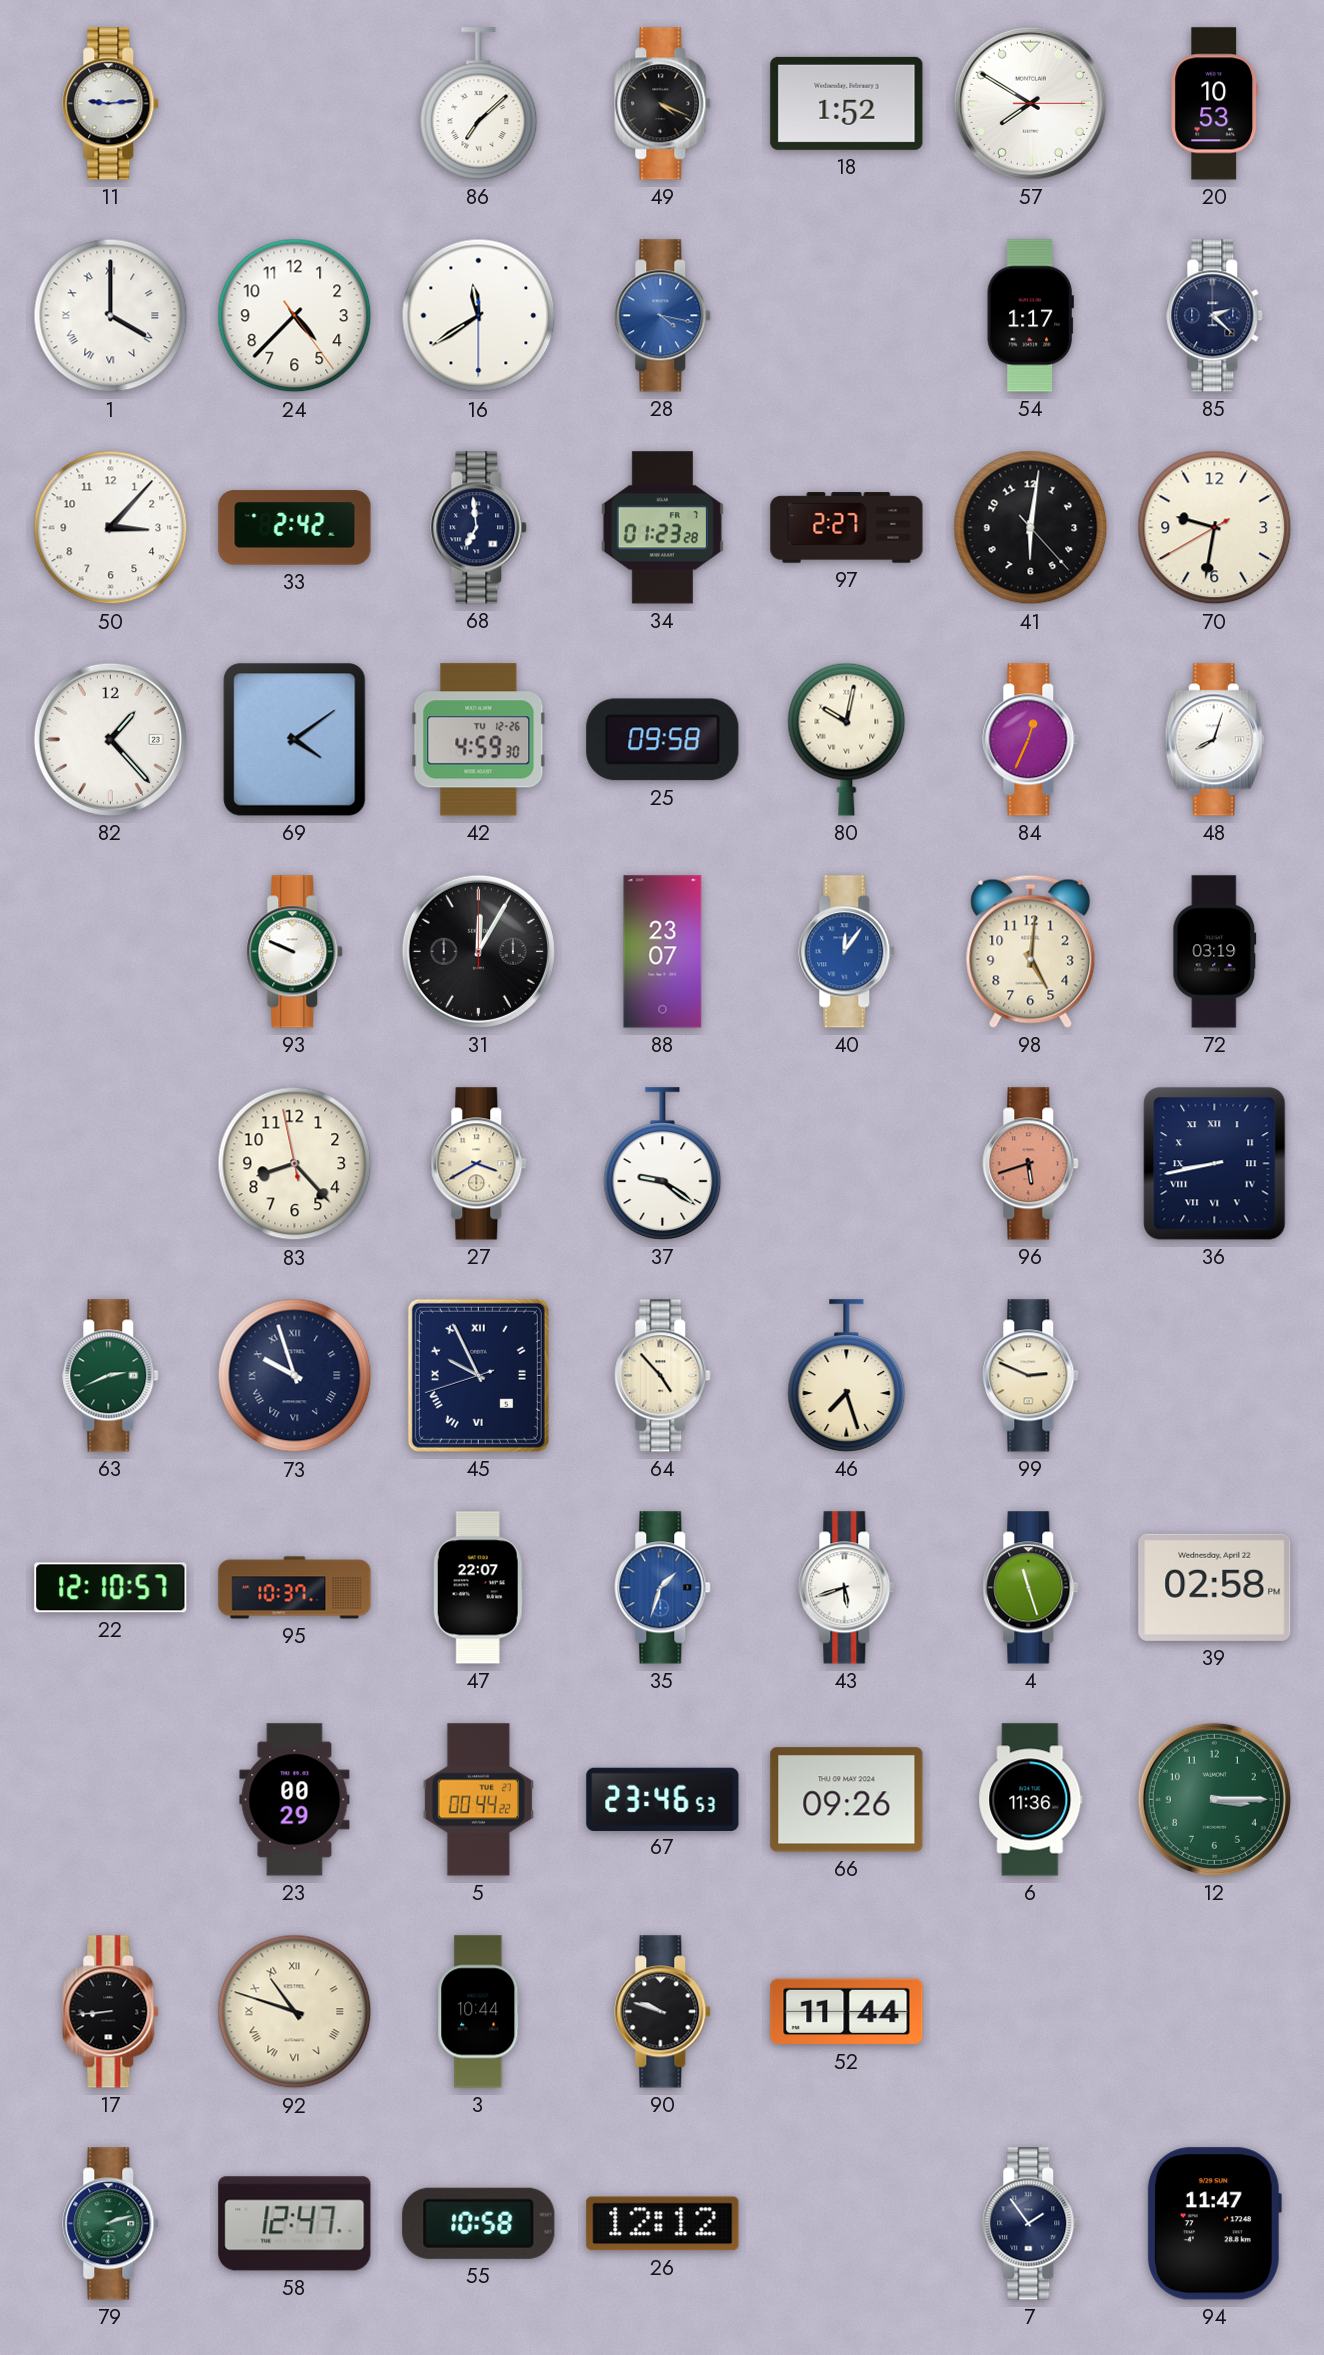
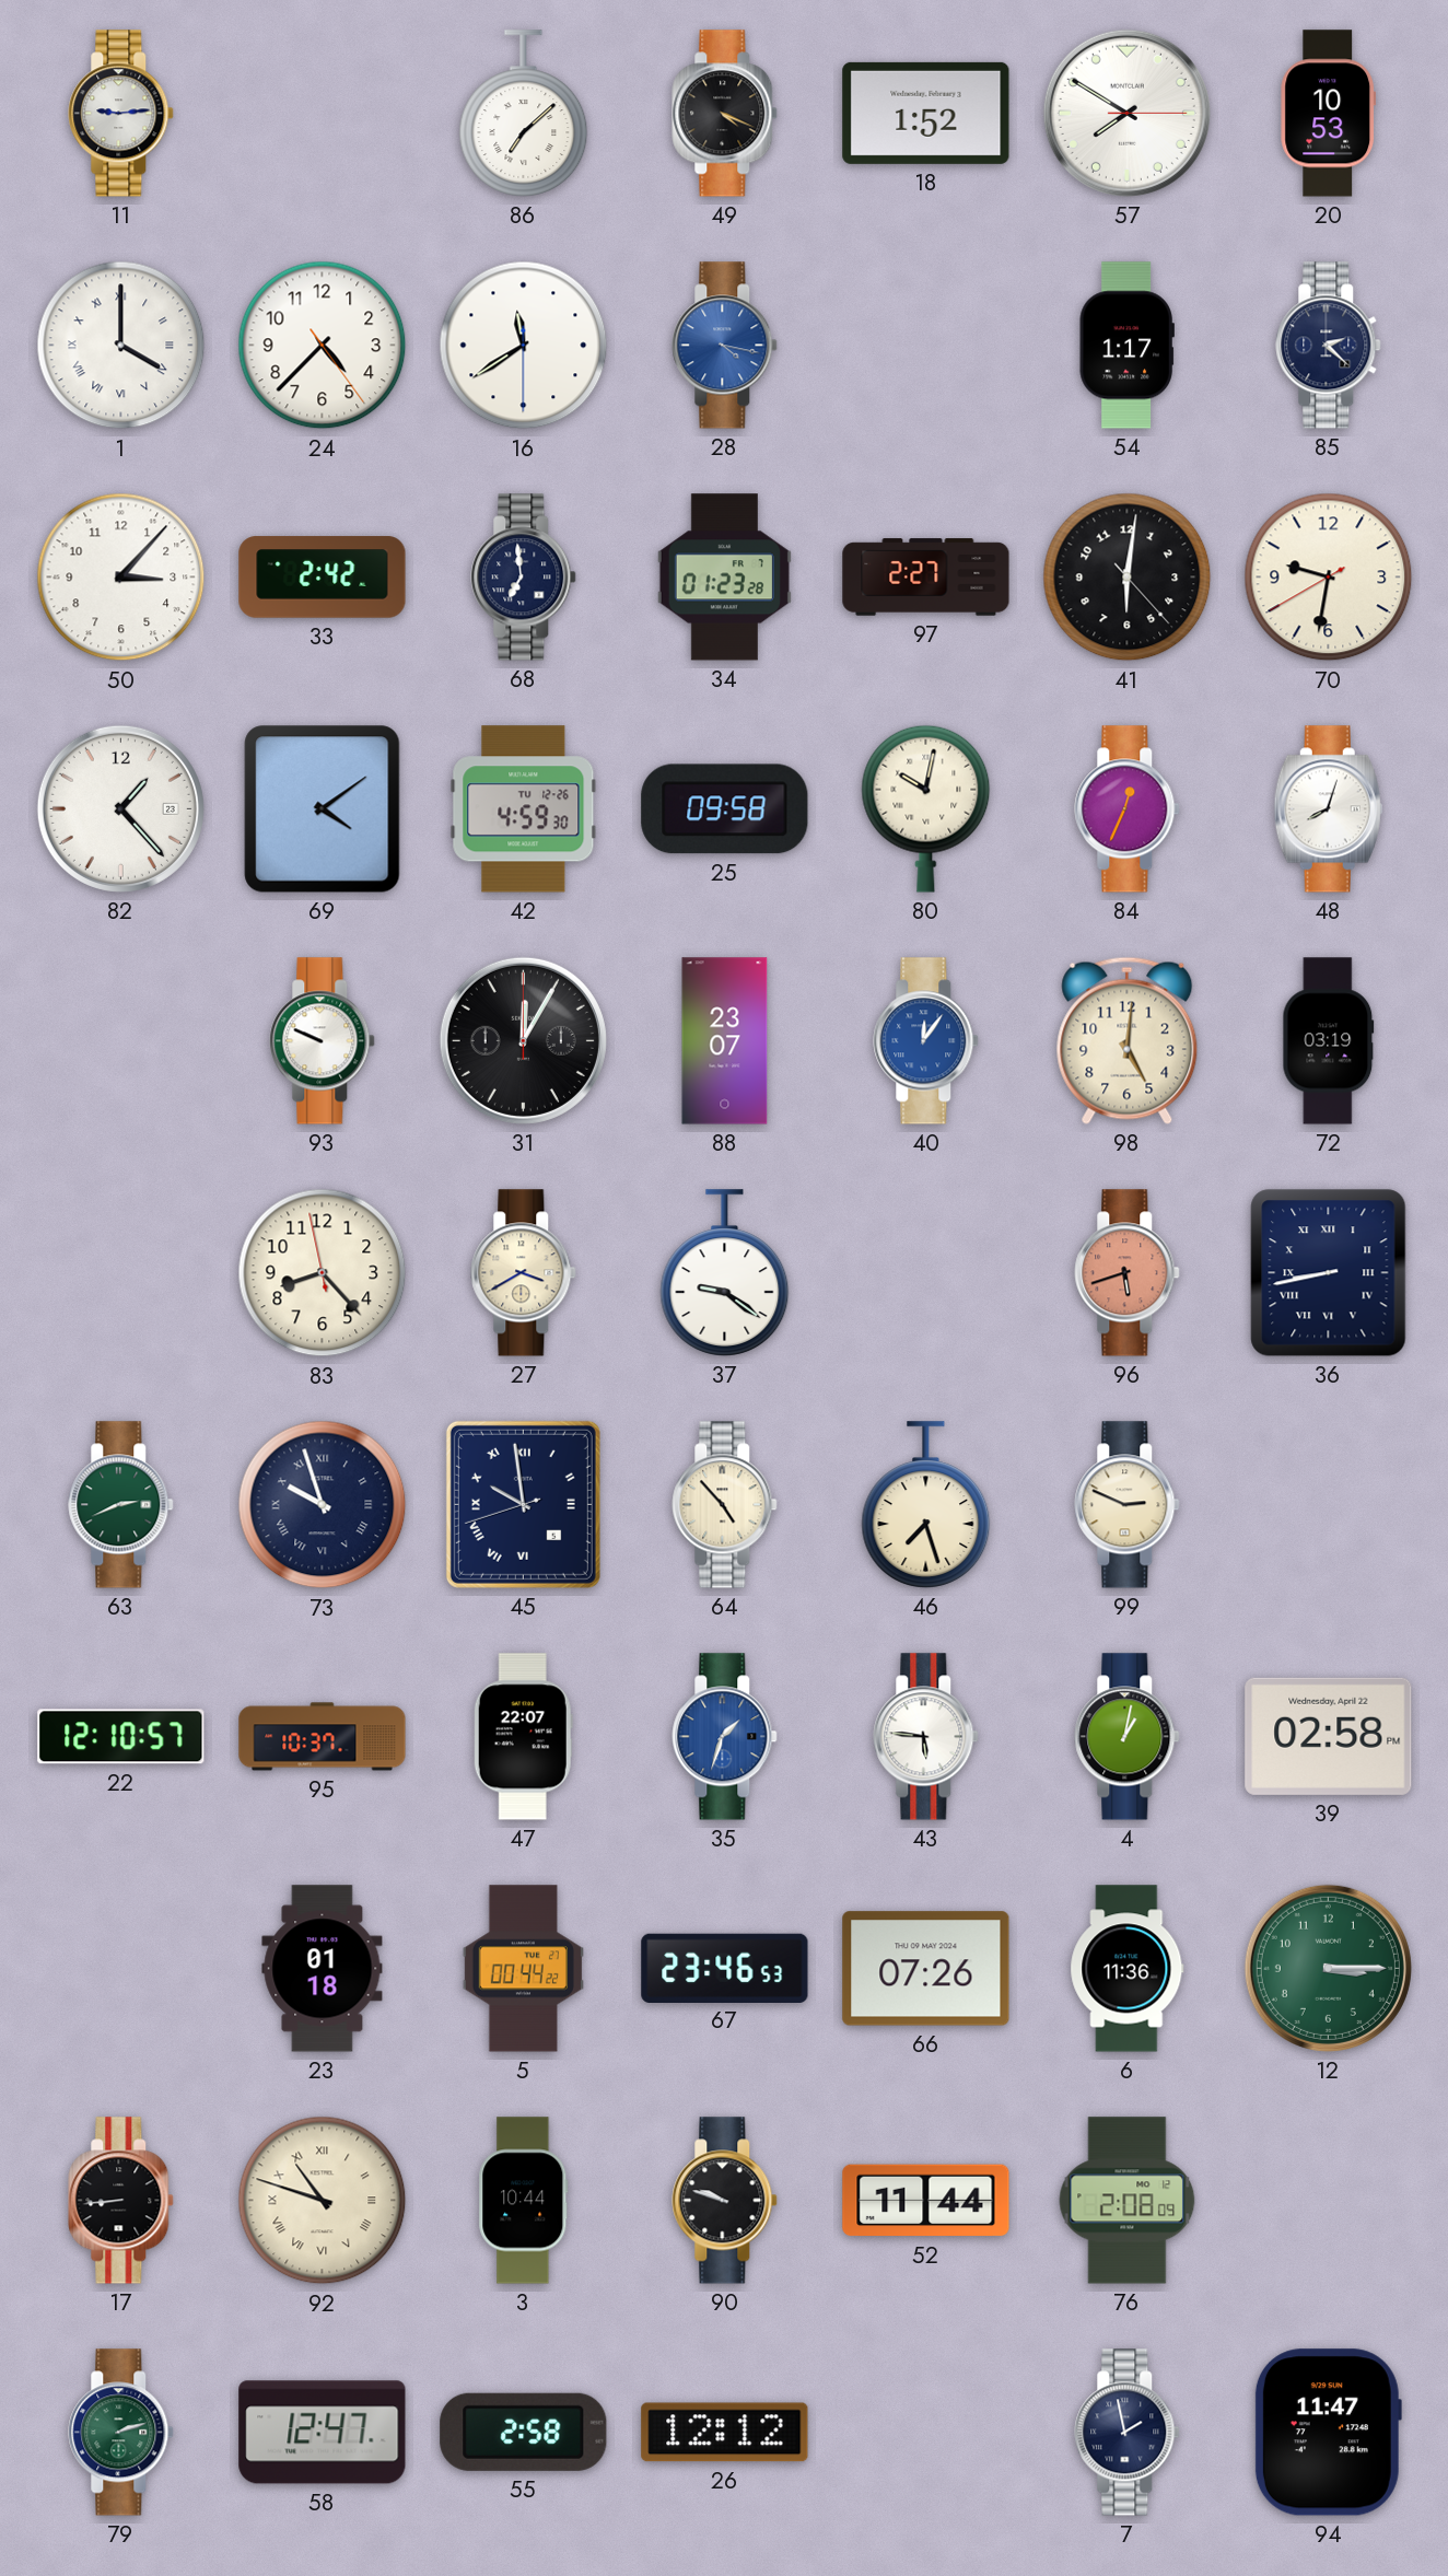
45: 9:55 -> 9:58
43: 5:42 -> 5:46
4: 11:27 -> 1:02
23: 00:29 -> 01:18
66: 09:26 -> 07:26
76: none -> 2:08
55: 10:58 -> 2:58
7: 1:54 -> 1:58
